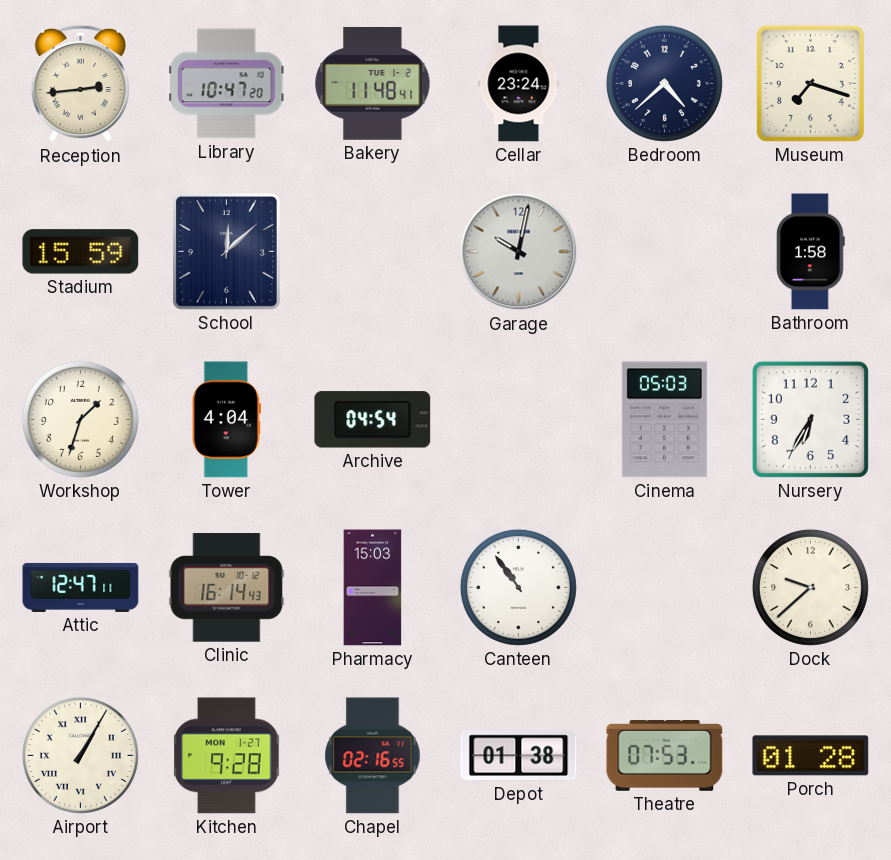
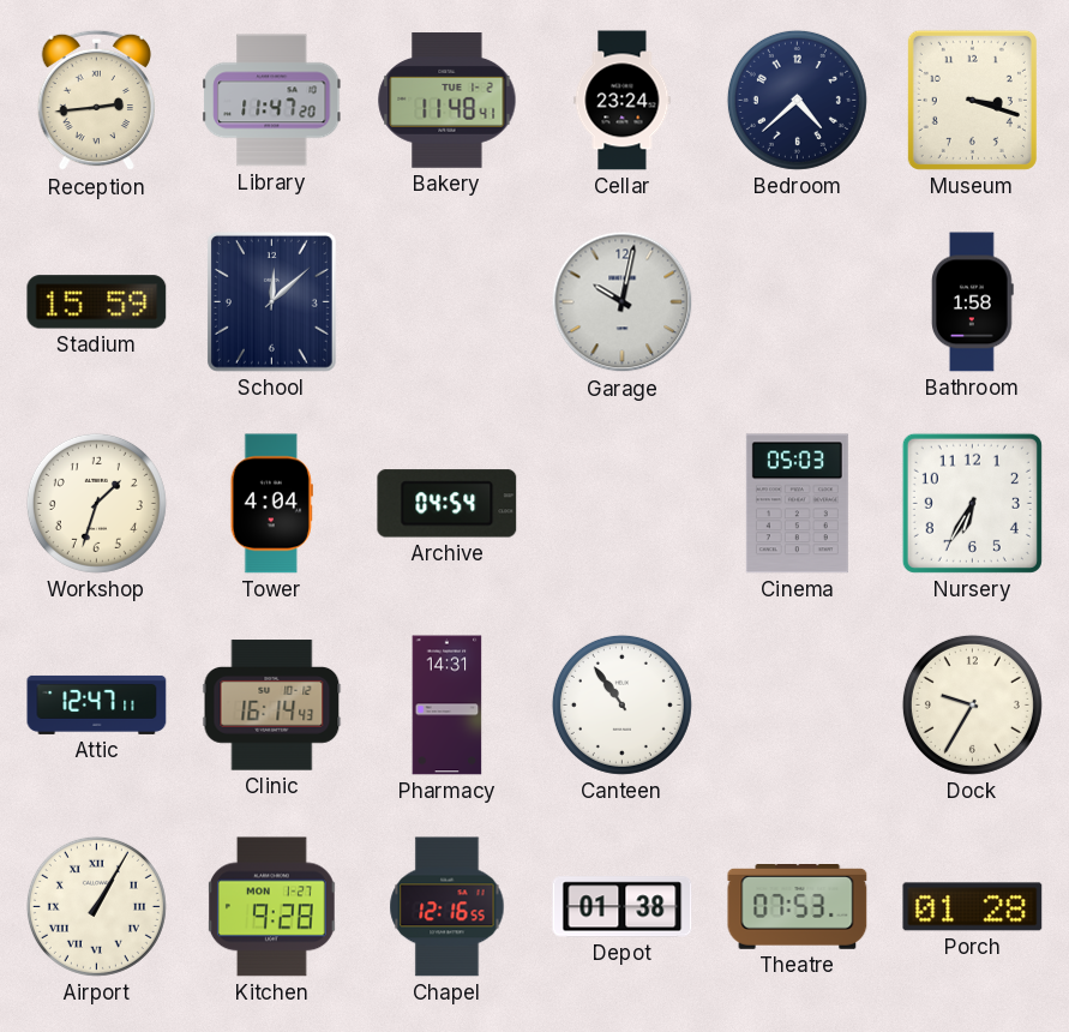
Library: 10:47 -> 11:47
Museum: 7:18 -> 3:18
Pharmacy: 15:03 -> 14:31
Dock: 9:38 -> 9:35
Chapel: 02:16 -> 12:16
